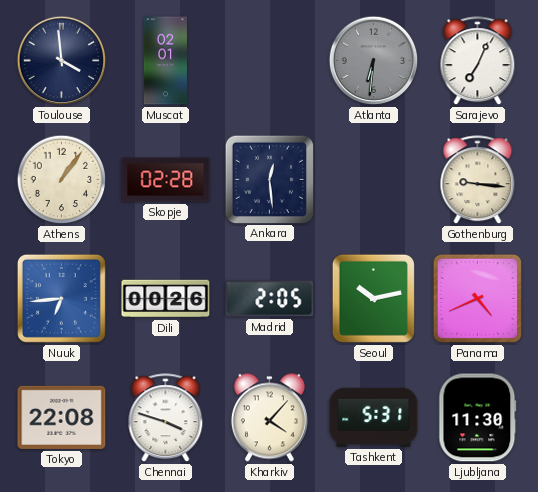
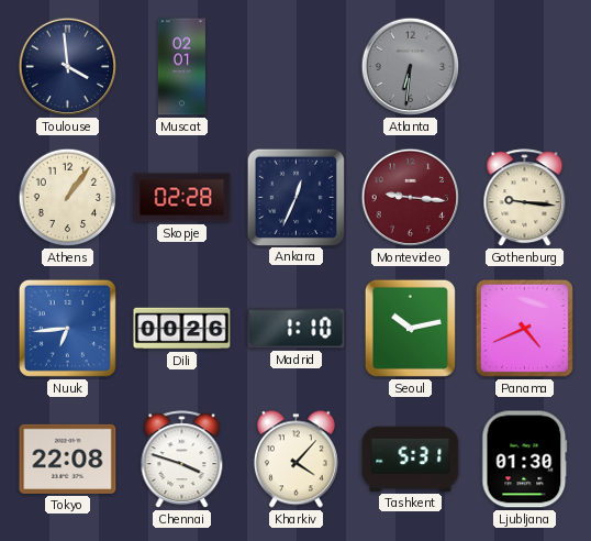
Sarajevo: 7:04 -> none
Ankara: 12:29 -> 12:34
Montevideo: none -> 9:16
Madrid: 2:05 -> 1:10
Ljubljana: 11:30 -> 01:30
